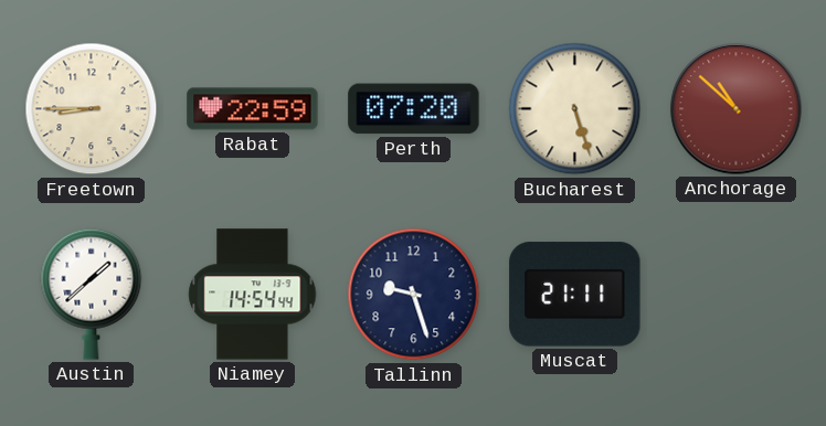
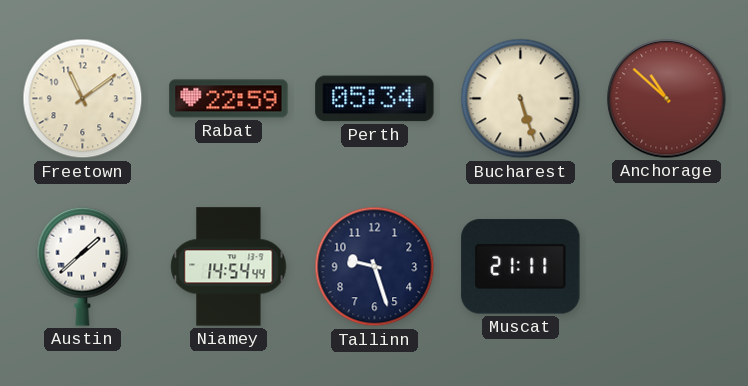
Freetown: 8:45 -> 11:09
Perth: 07:20 -> 05:34
